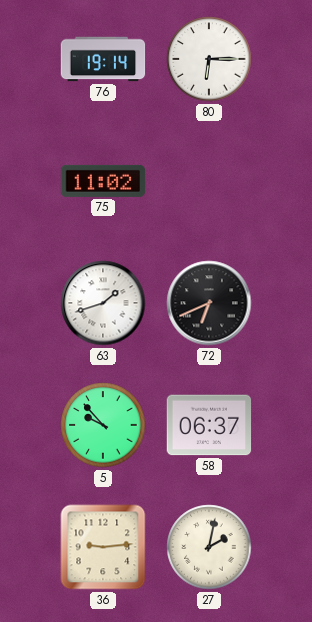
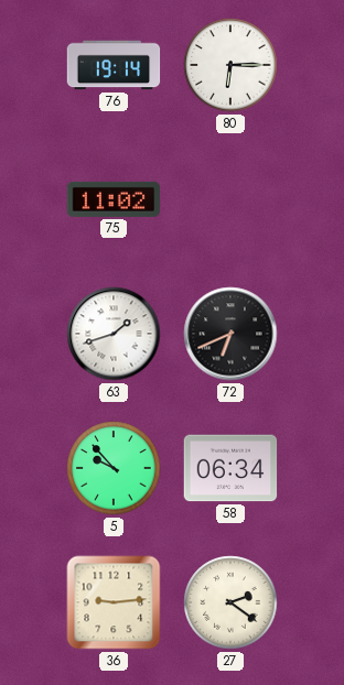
58: 06:37 -> 06:34
27: 2:02 -> 2:21
